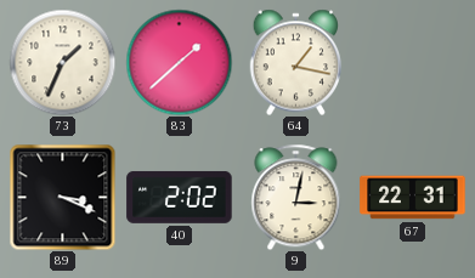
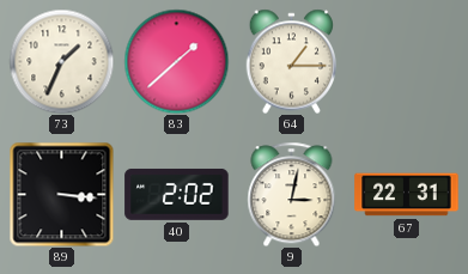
64: 1:17 -> 1:15
89: 3:19 -> 3:16
